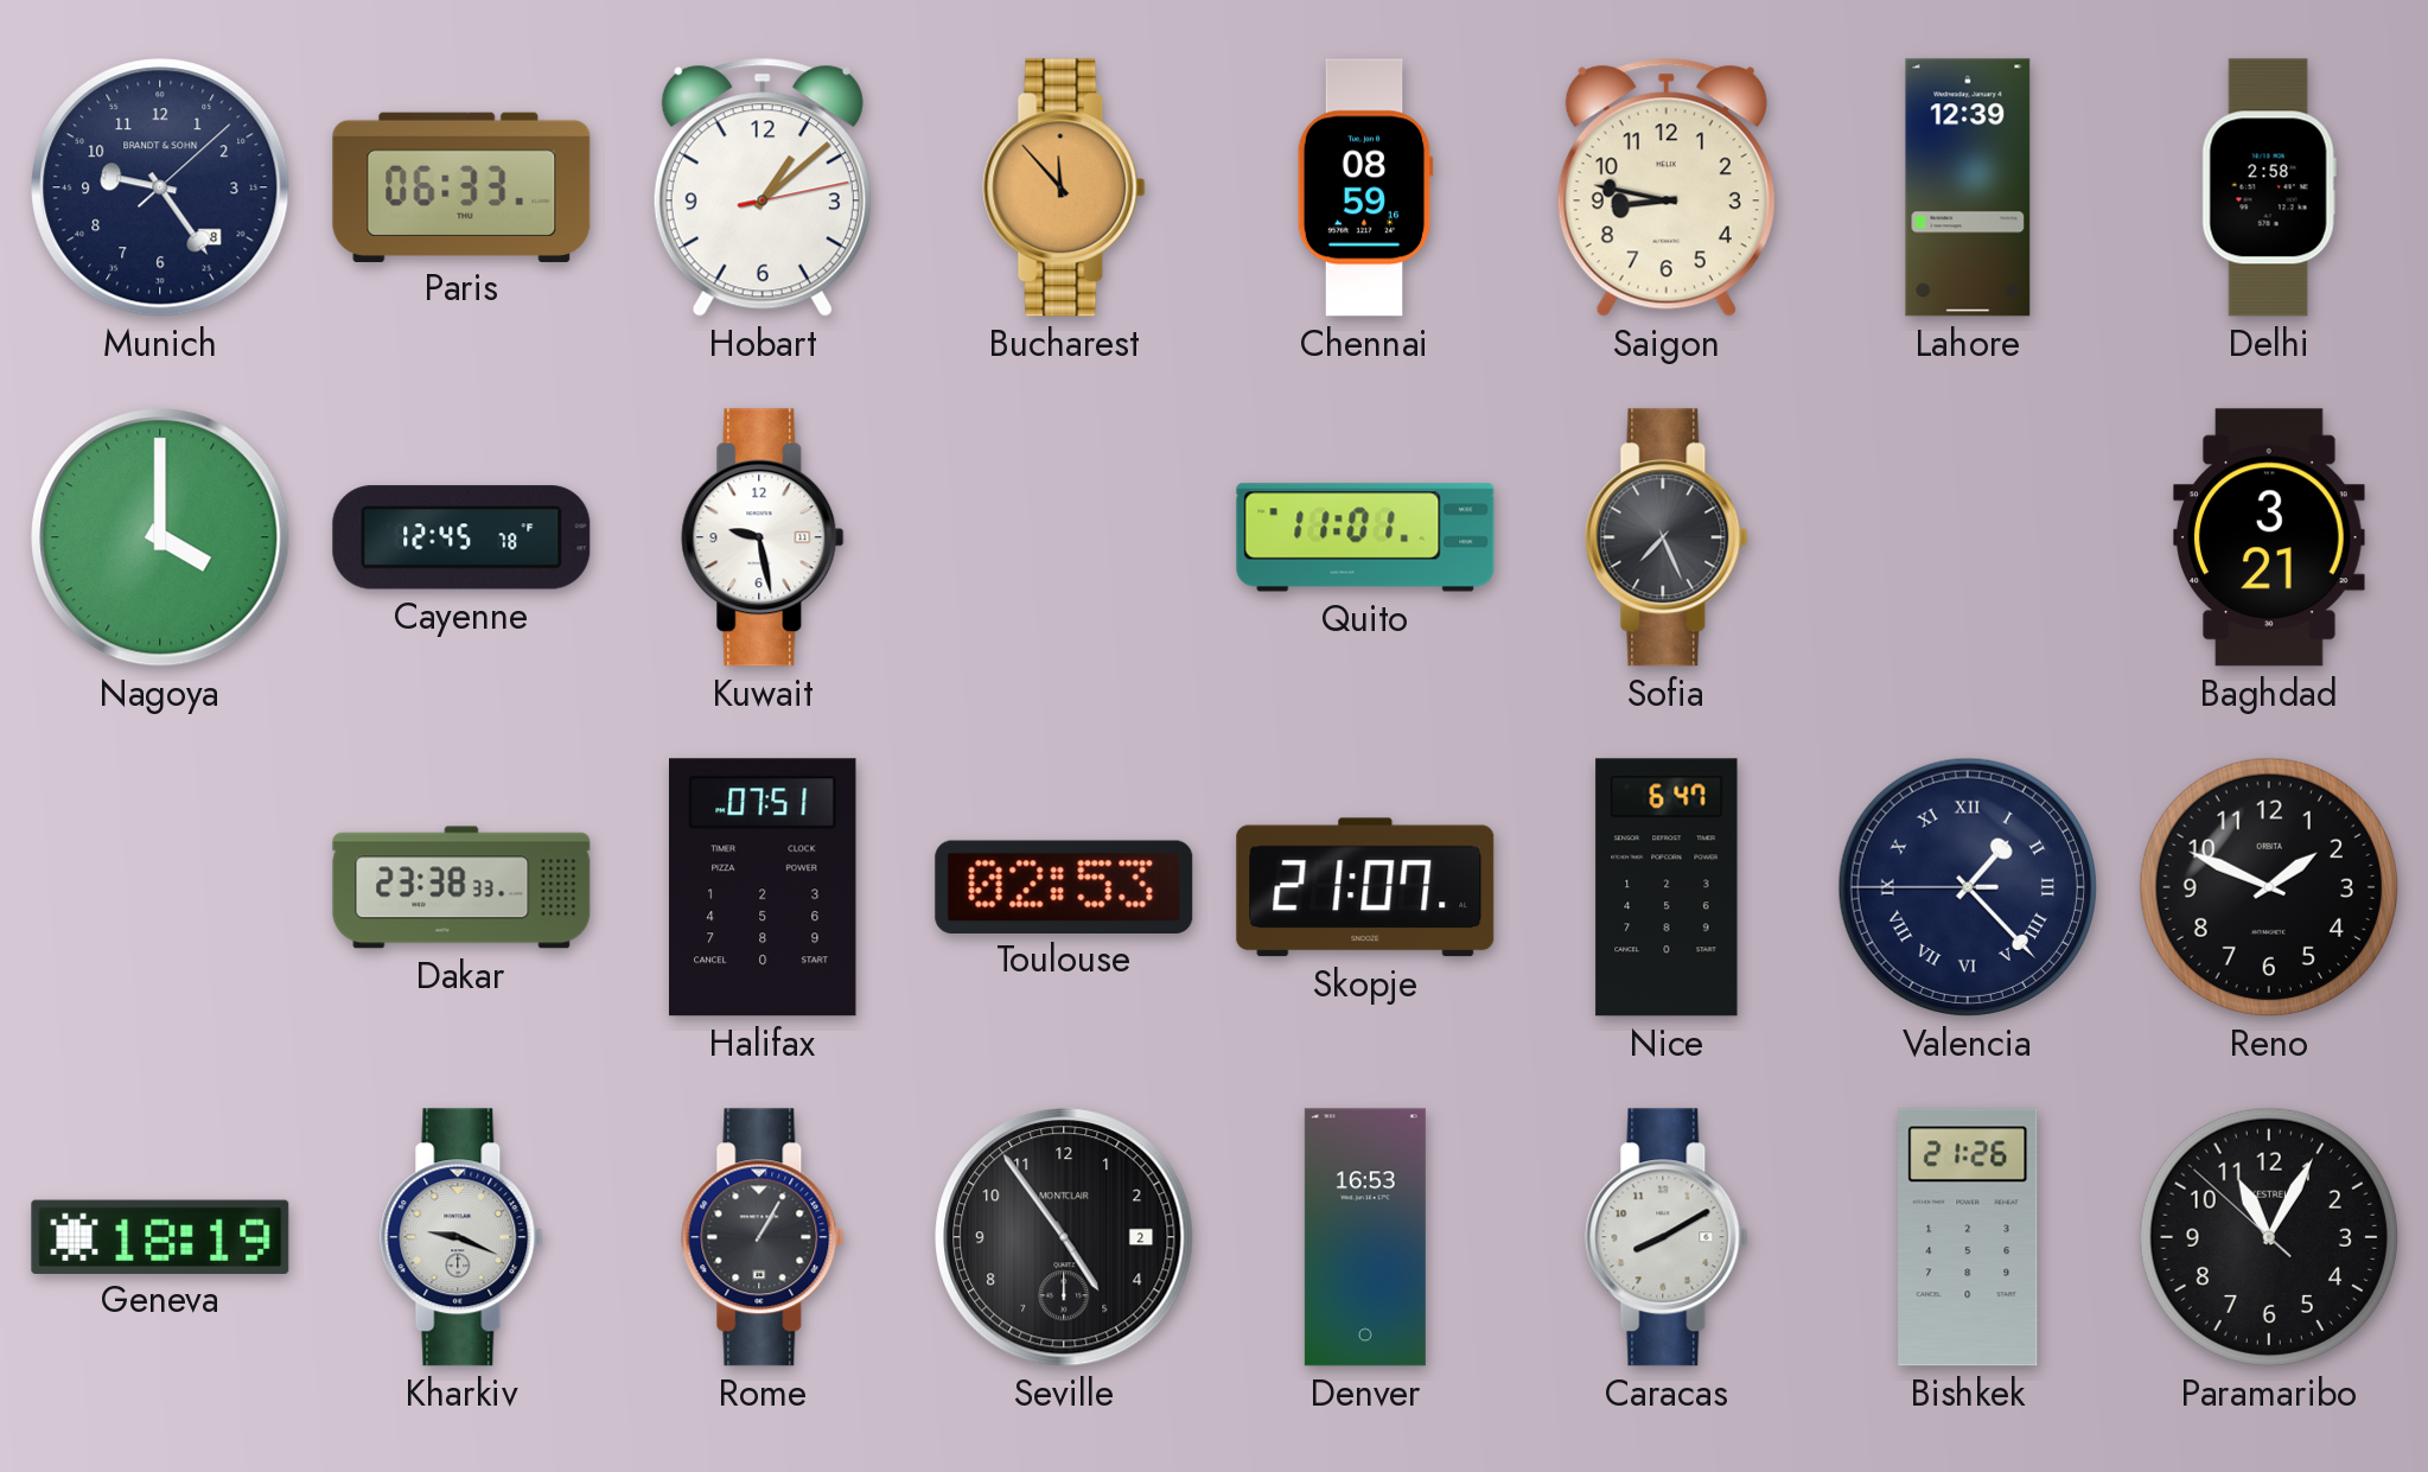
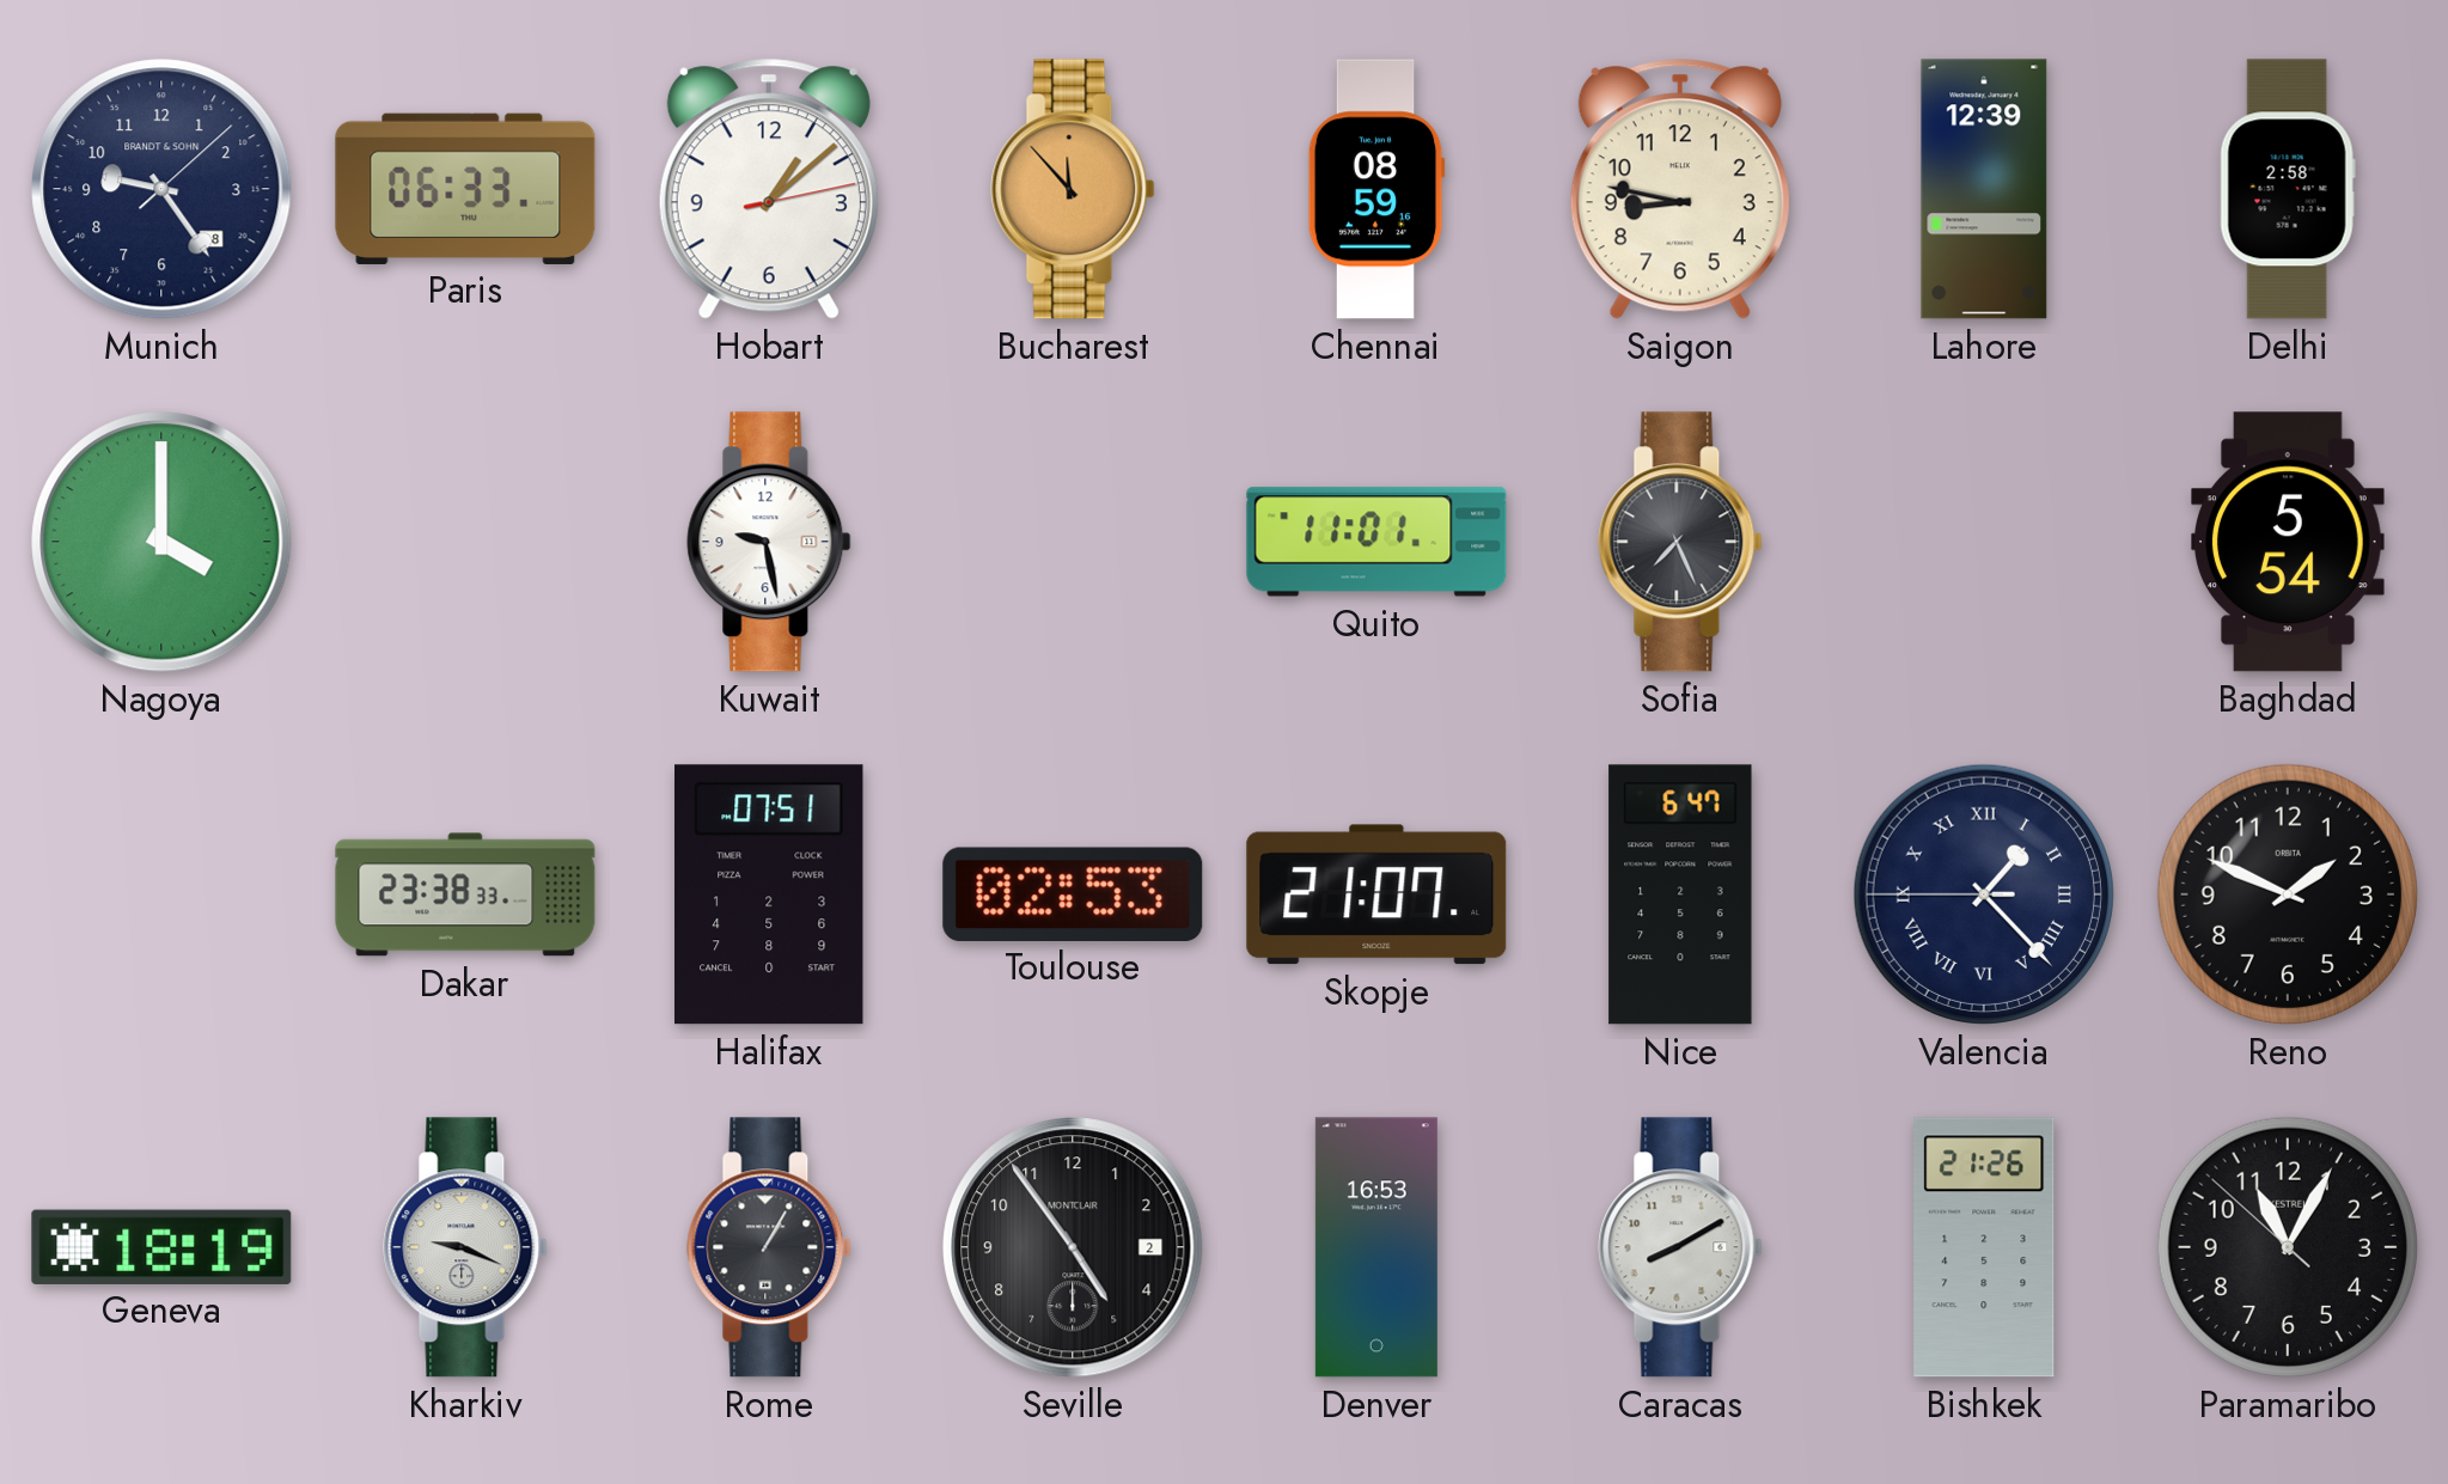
Cayenne: 12:45 -> none
Baghdad: 3:21 -> 5:54
